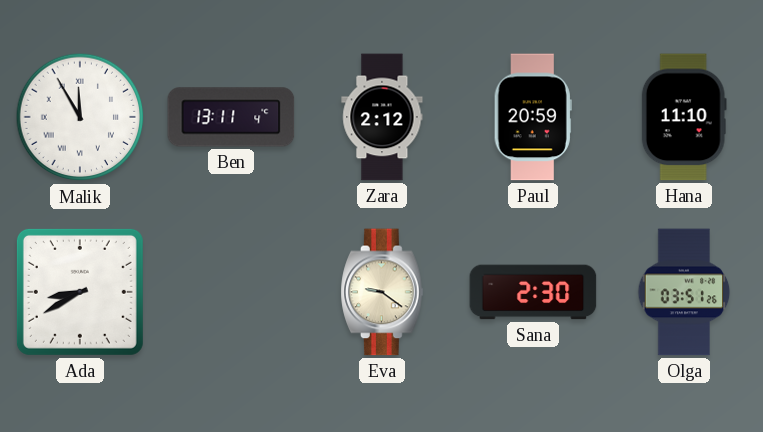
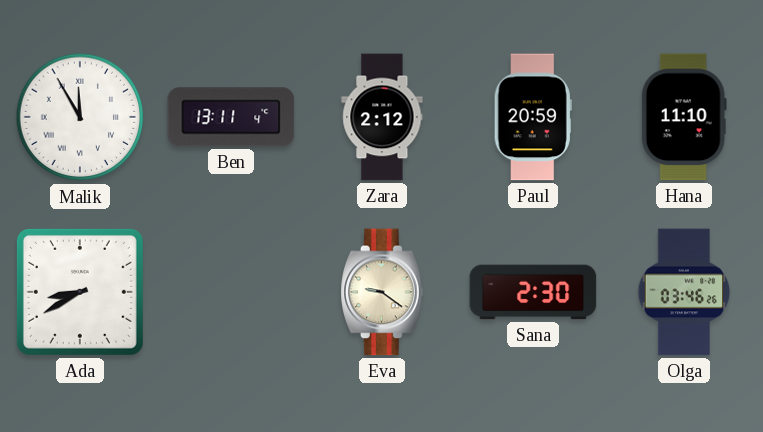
Olga: 03:51 -> 03:46
